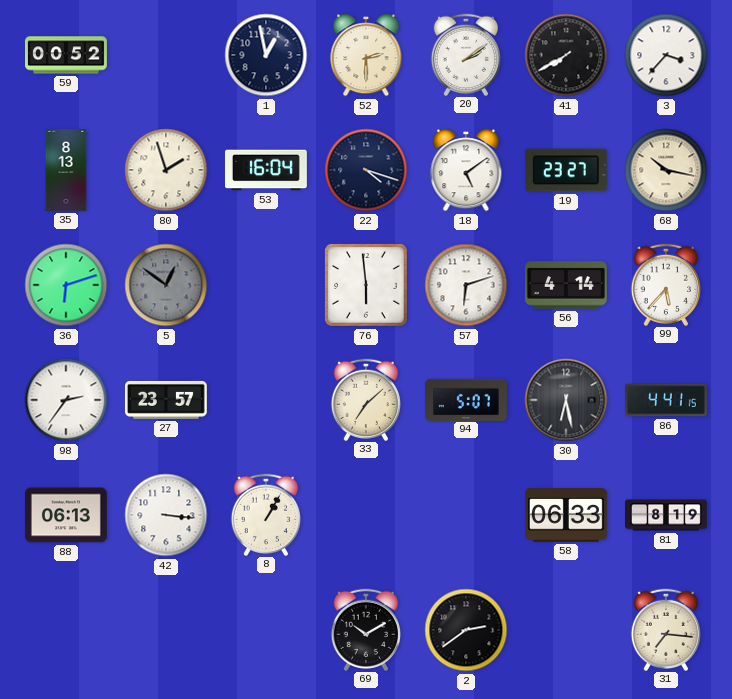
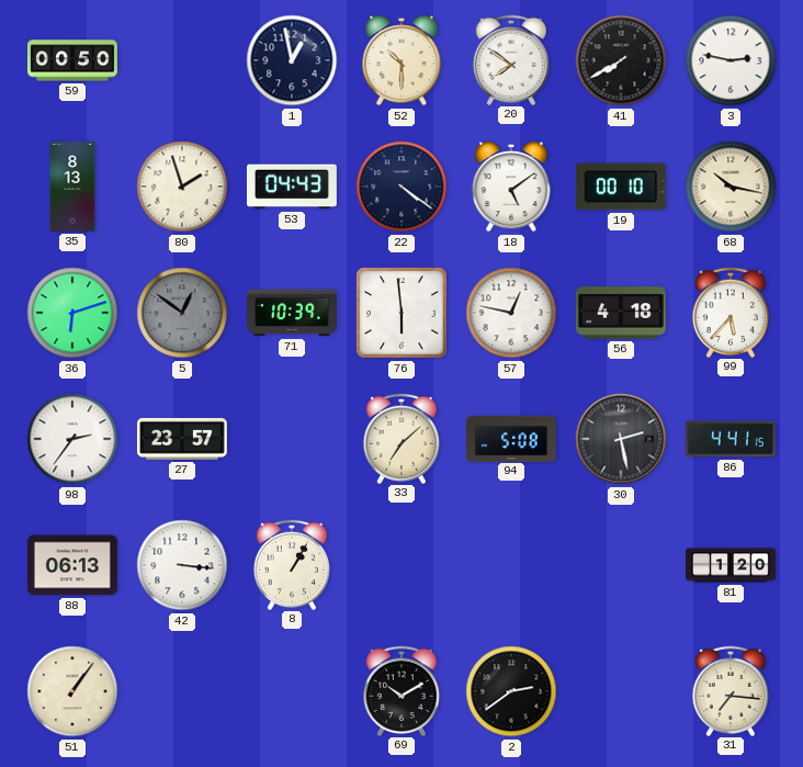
59: 00:52 -> 00:50
52: 2:30 -> 10:30
20: 2:09 -> 7:51
3: 3:37 -> 2:47
53: 16:04 -> 04:43
22: 4:18 -> 4:21
19: 23:27 -> 00:10
71: none -> 10:39
57: 6:12 -> 12:47
56: 4:14 -> 4:18
94: 5:07 -> 5:08
30: 6:28 -> 2:28
58: 06:33 -> none
81: 8:19 -> 1:20
51: none -> 1:06
